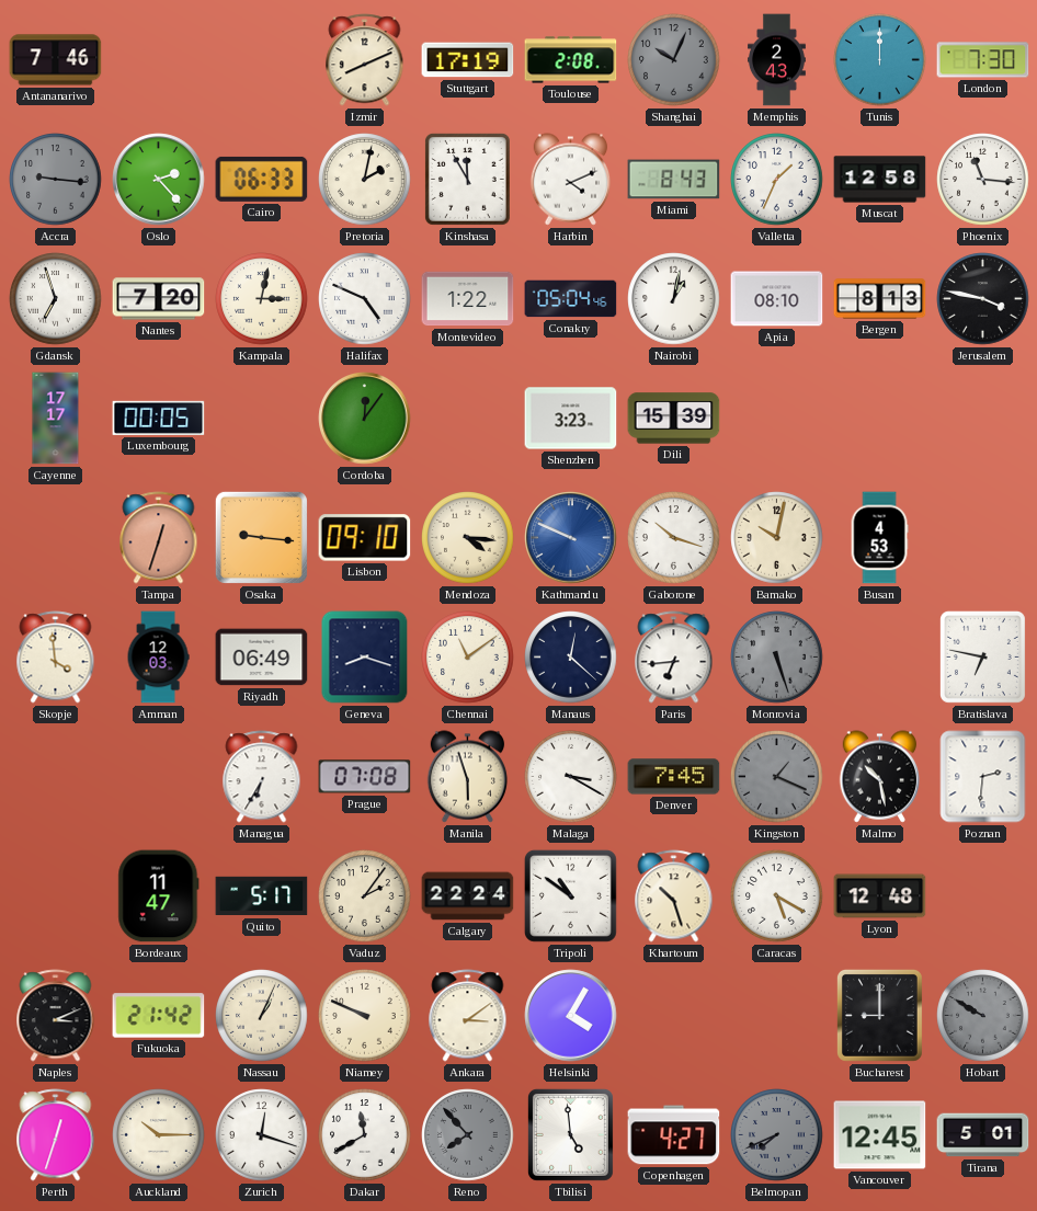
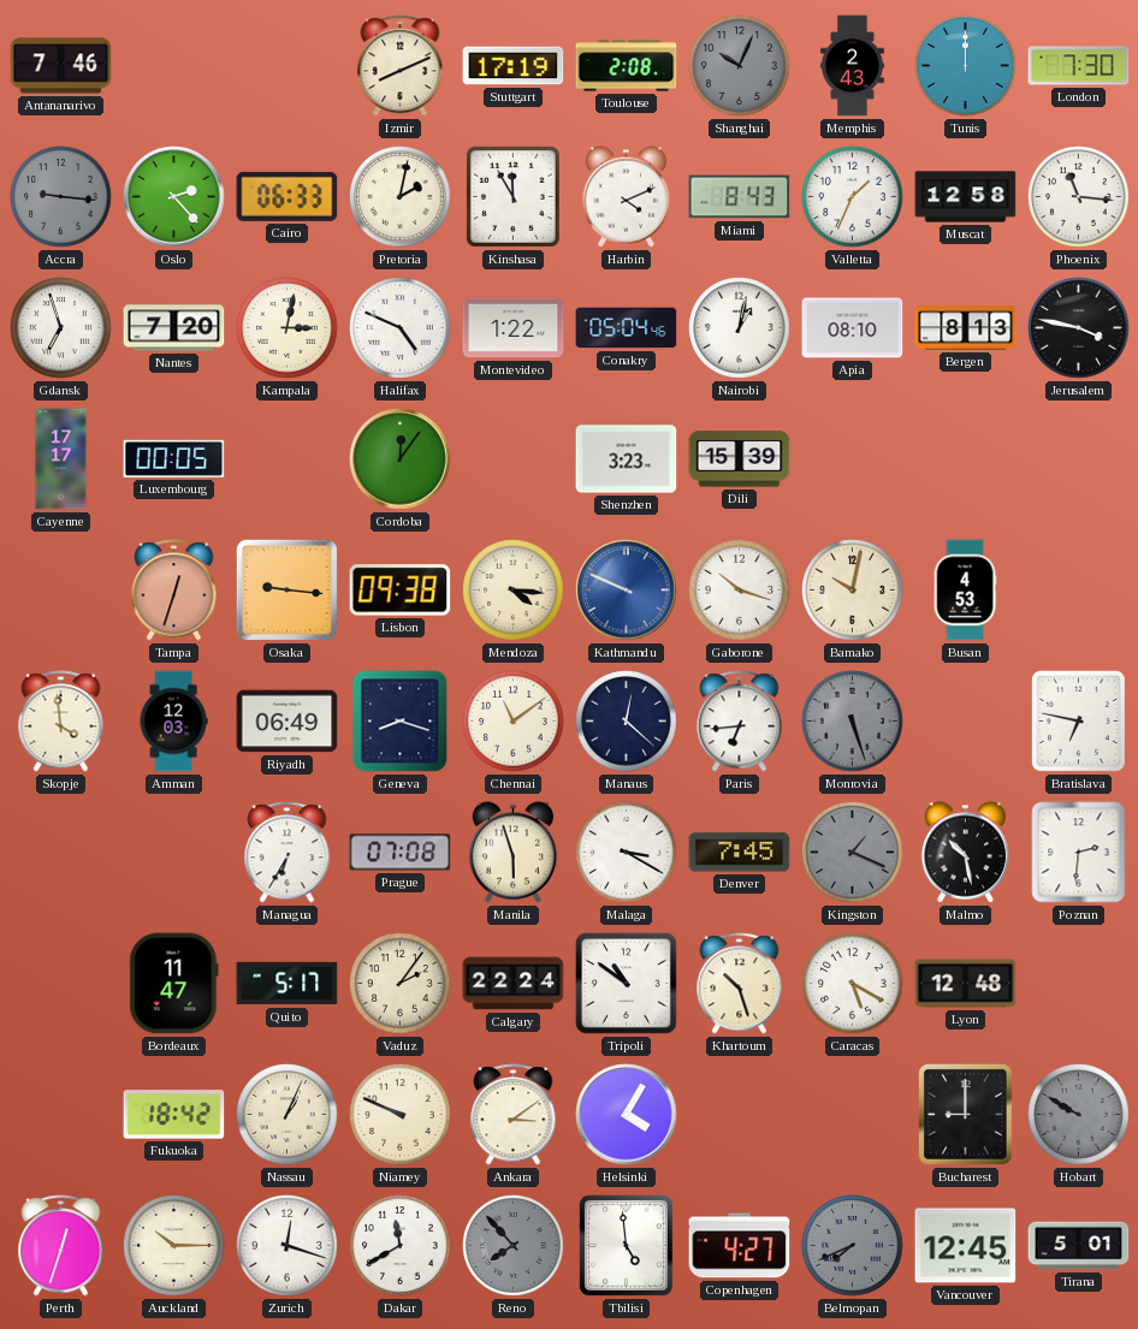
Lisbon: 09:10 -> 09:38
Naples: 3:11 -> none
Fukuoka: 21:42 -> 18:42
